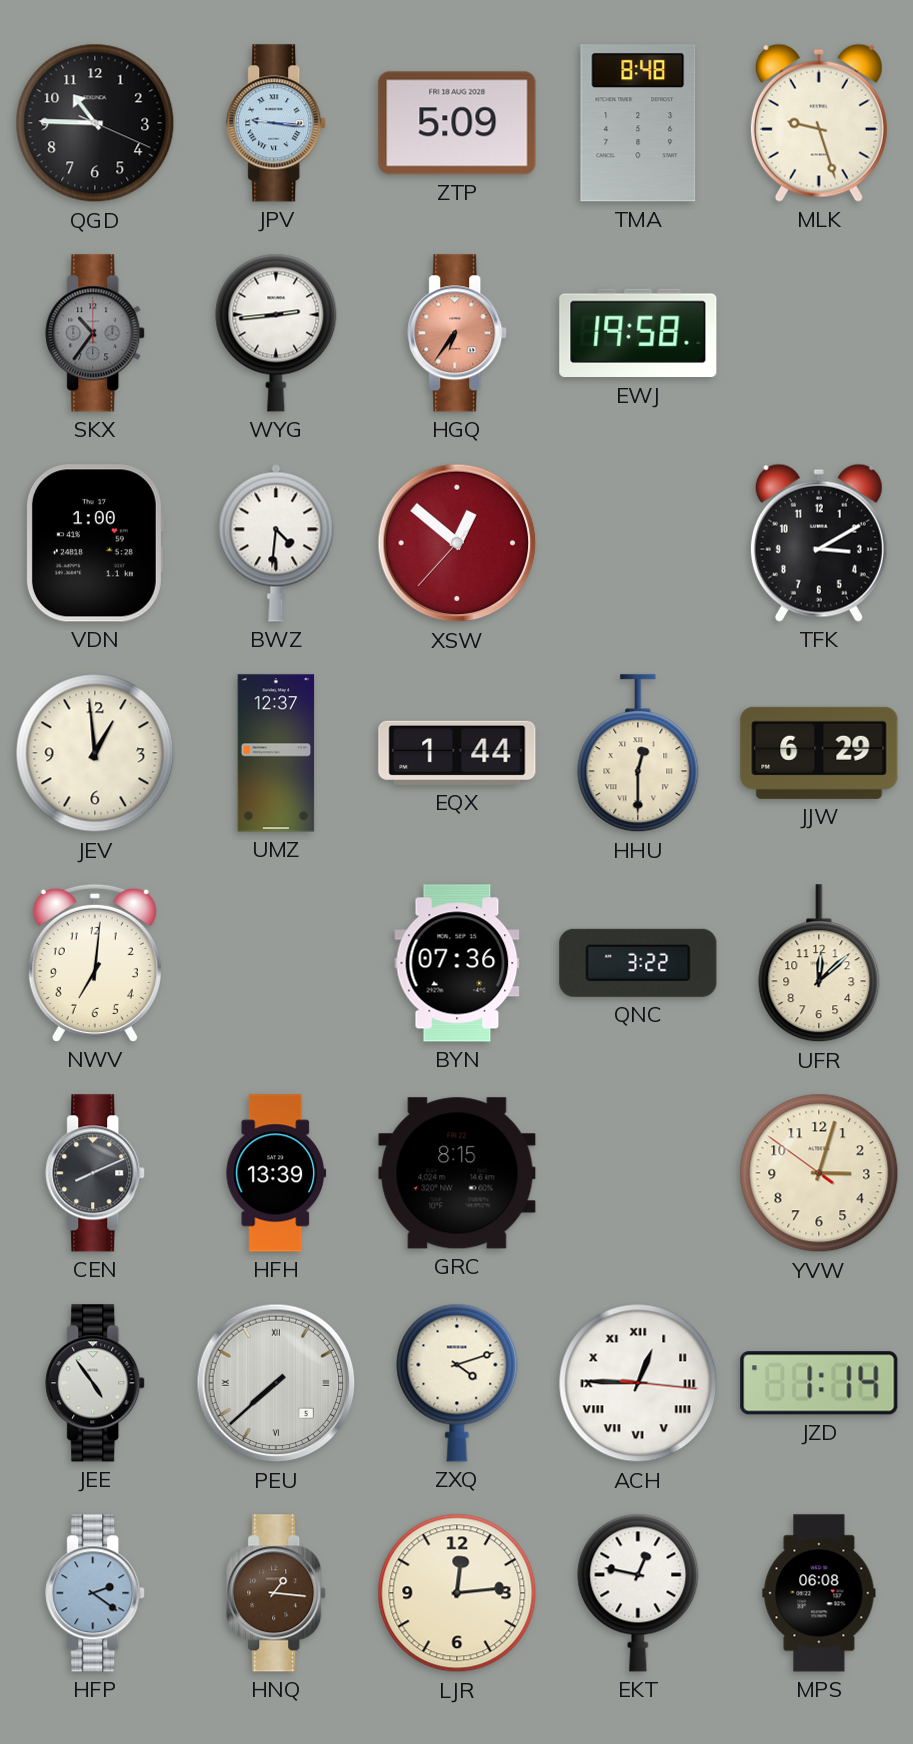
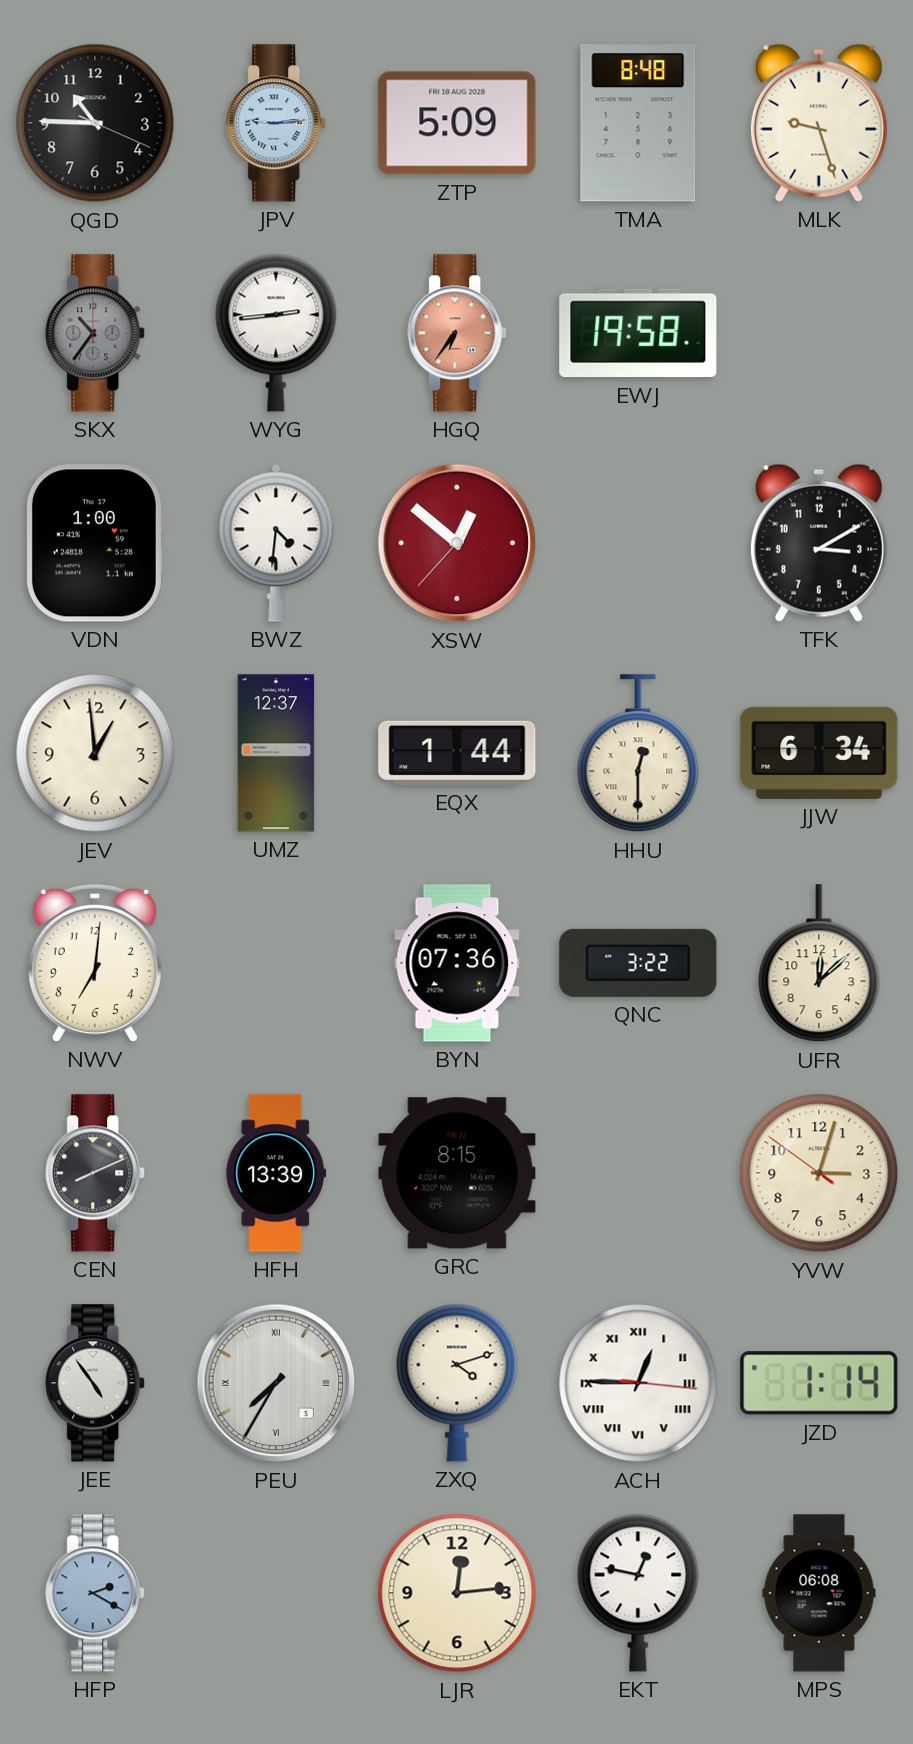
JPV: 9:16 -> 9:14
JJW: 6:29 -> 6:34
PEU: 7:38 -> 7:35
HFP: 2:21 -> 2:20
HNQ: 1:16 -> none
